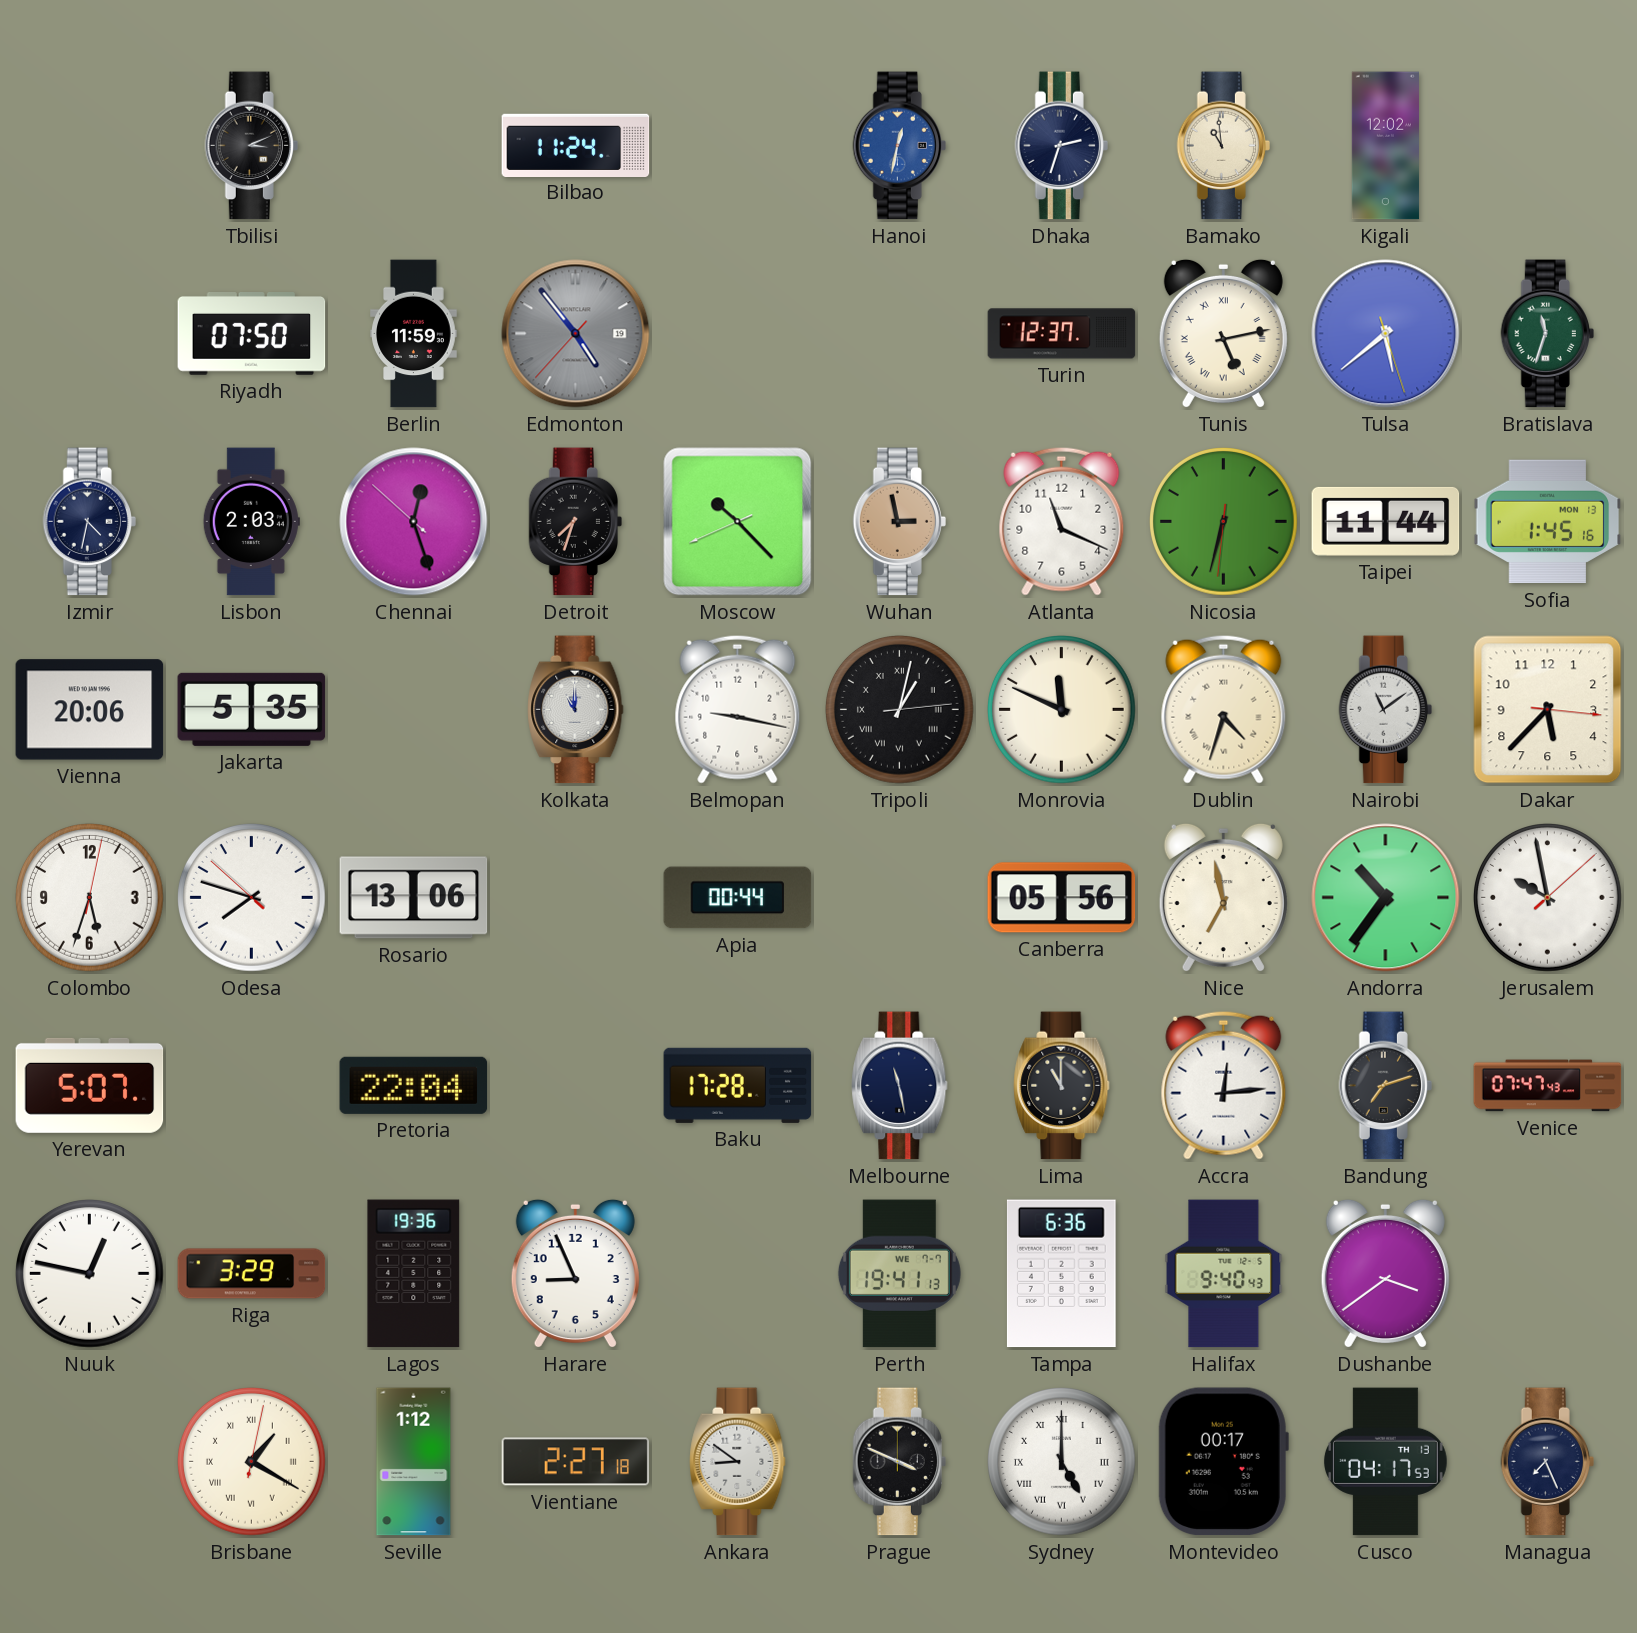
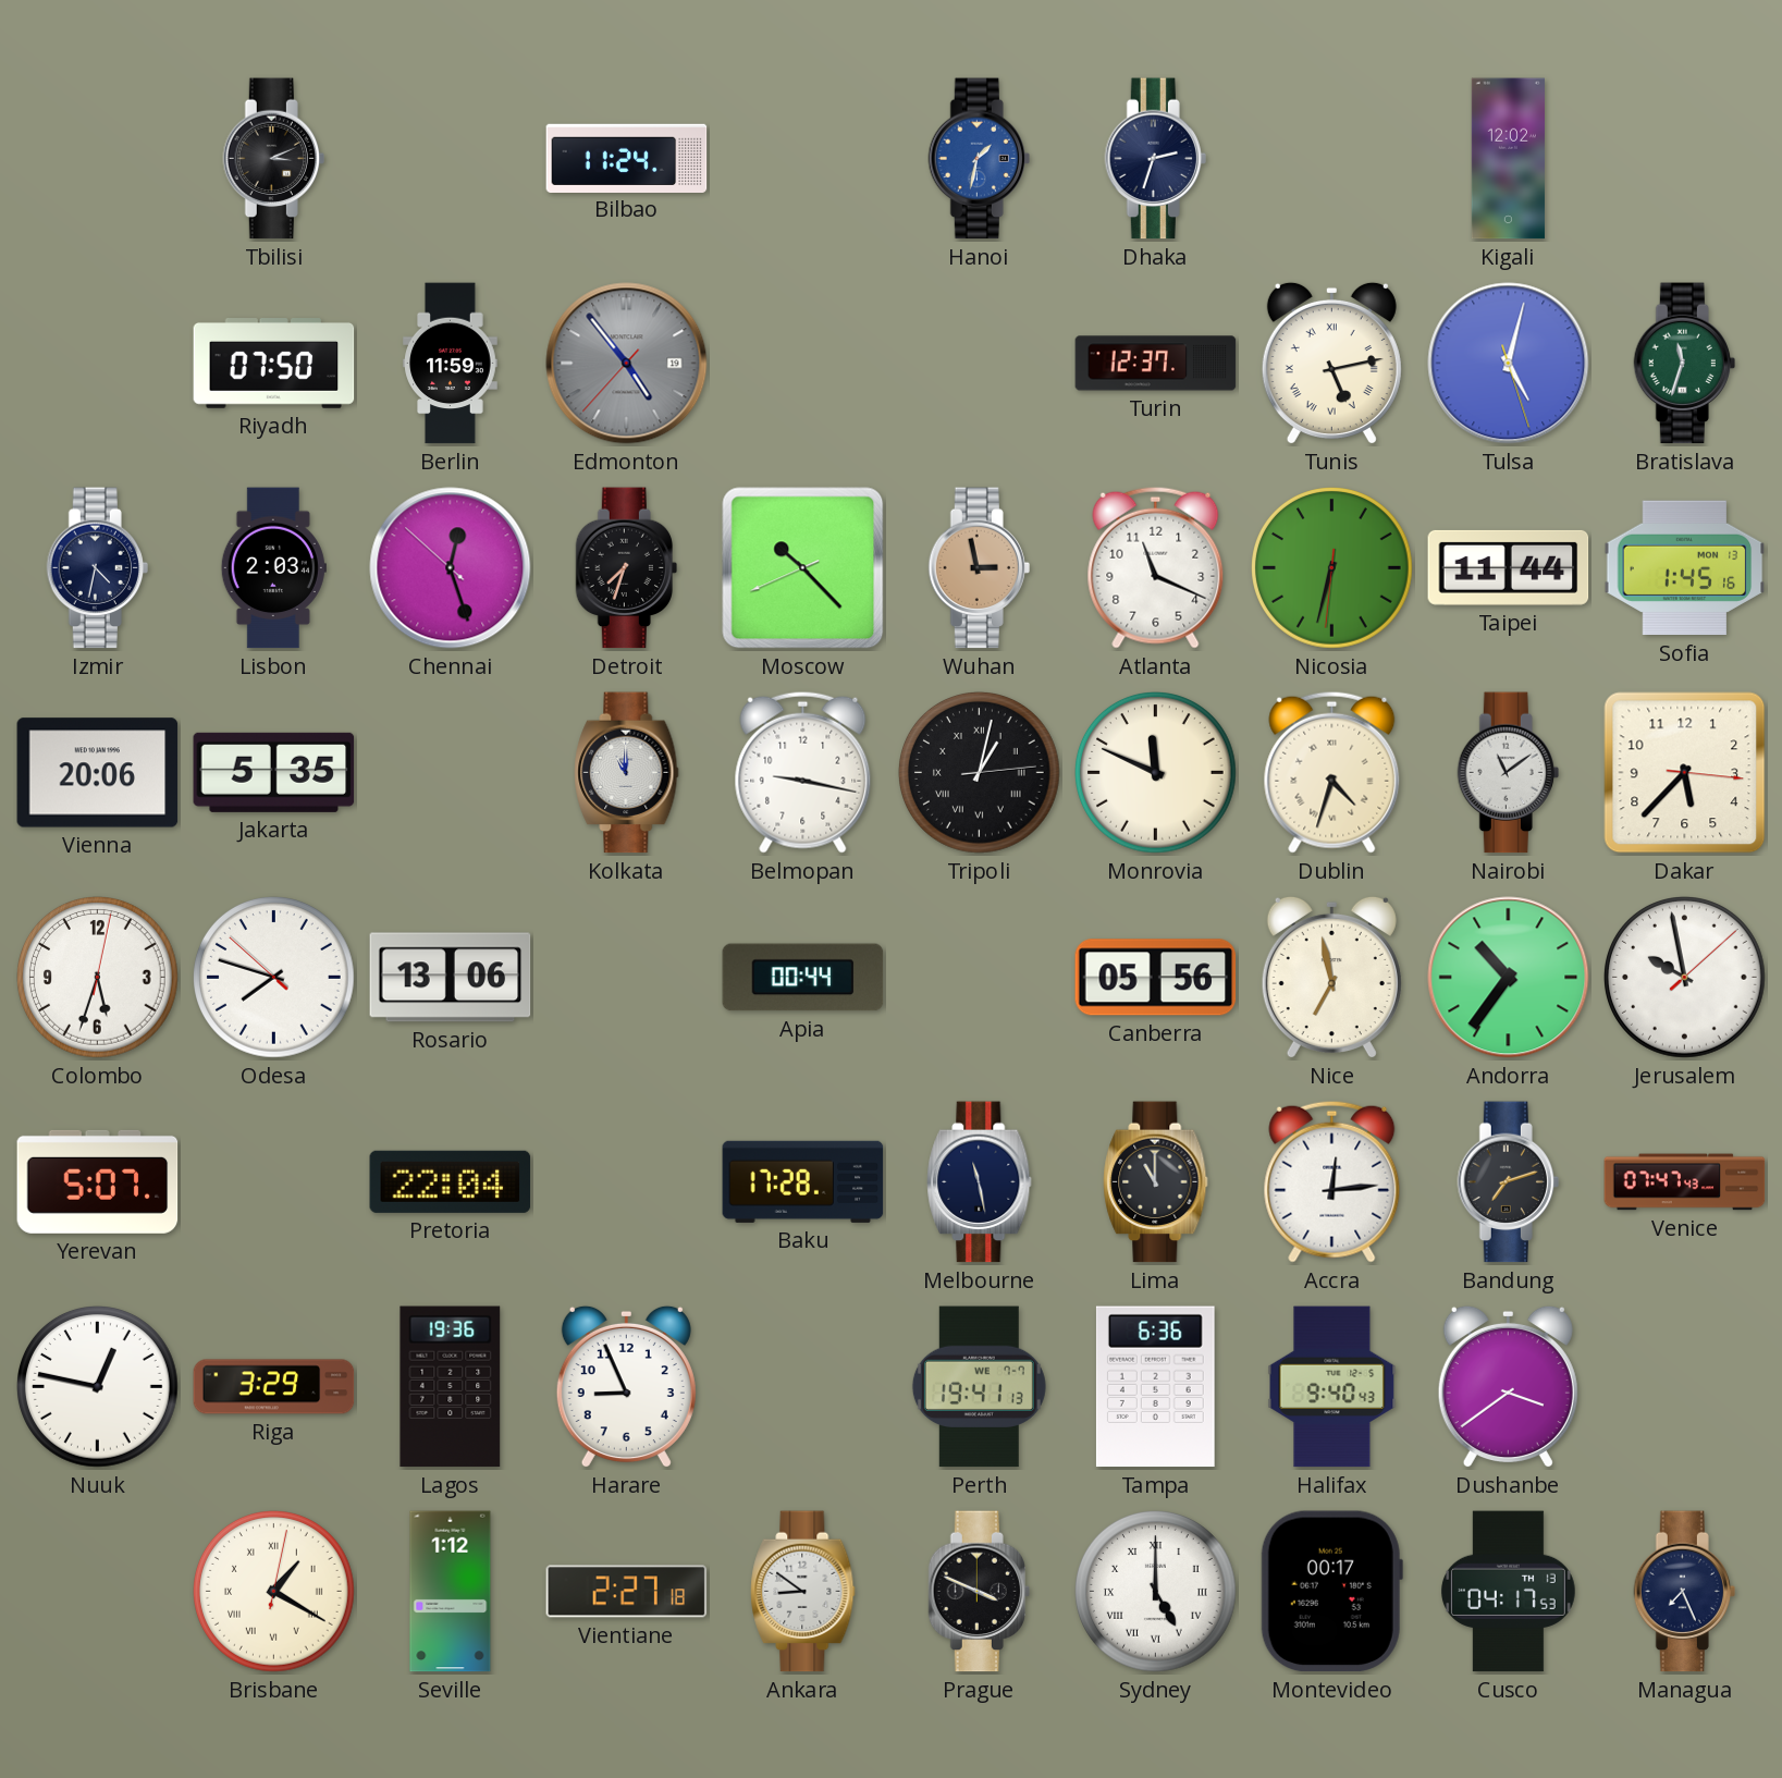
Hanoi: 12:32 -> 1:32
Bamako: 10:59 -> none
Tulsa: 5:38 -> 5:02
